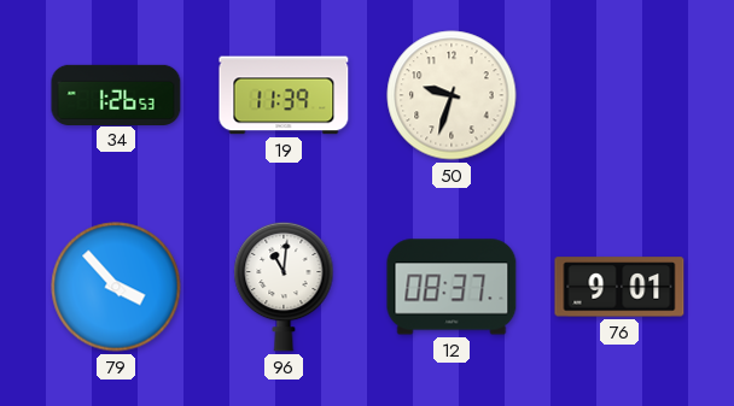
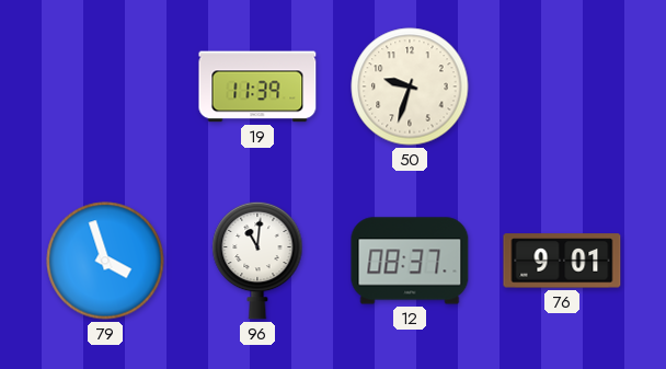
34: 1:26 -> none
79: 3:53 -> 3:57
